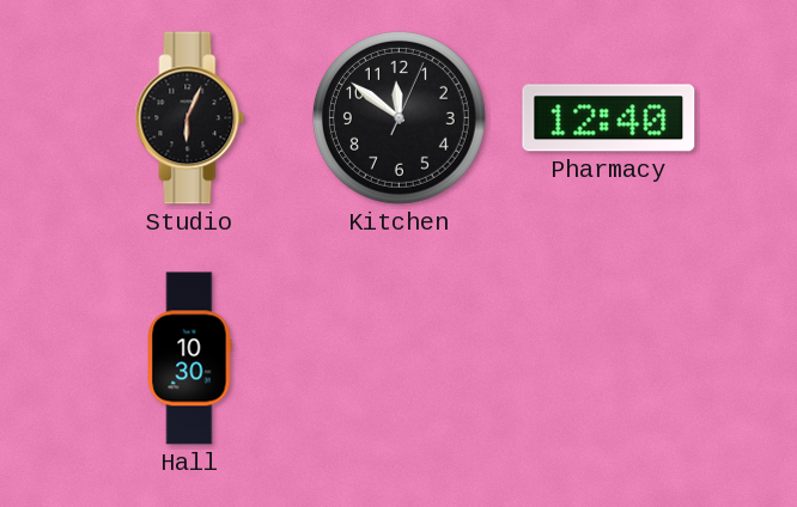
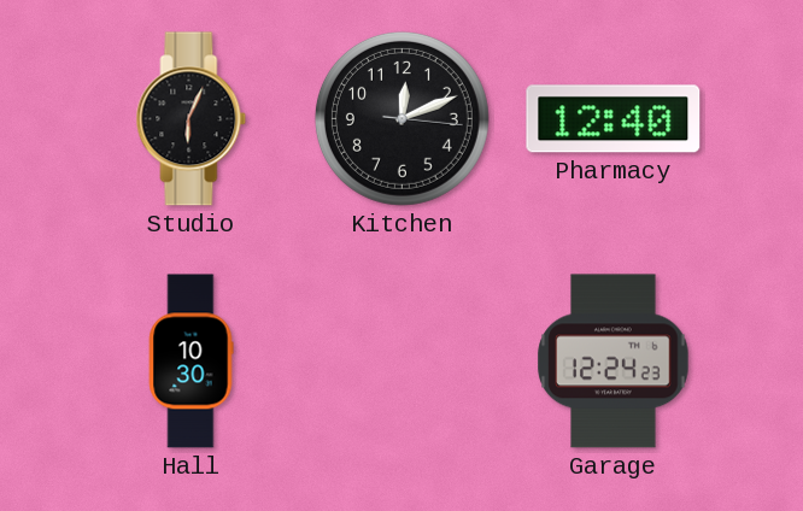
Kitchen: 11:51 -> 12:11
Garage: none -> 12:24
